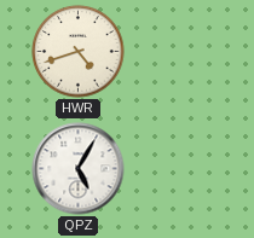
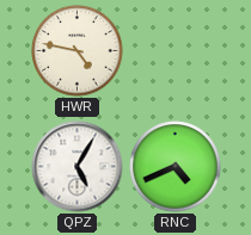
HWR: 4:42 -> 4:47
RNC: none -> 4:41
